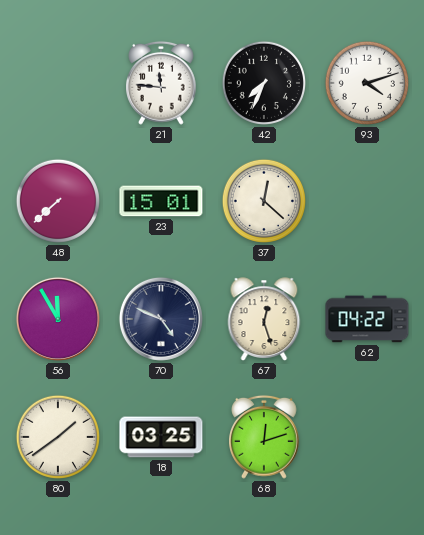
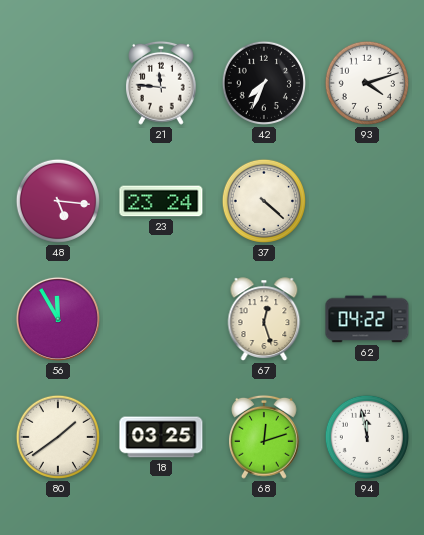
48: 7:38 -> 5:16
23: 15:01 -> 23:24
37: 12:22 -> 4:22
70: 4:49 -> none
94: none -> 11:58
